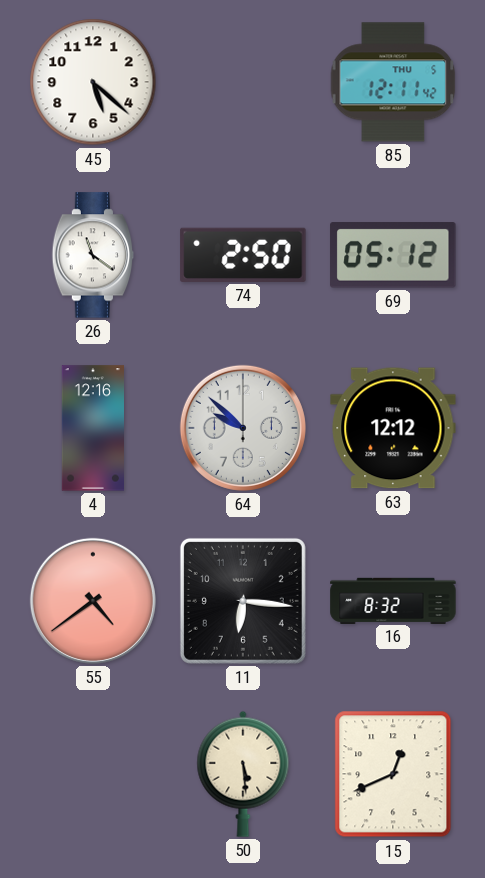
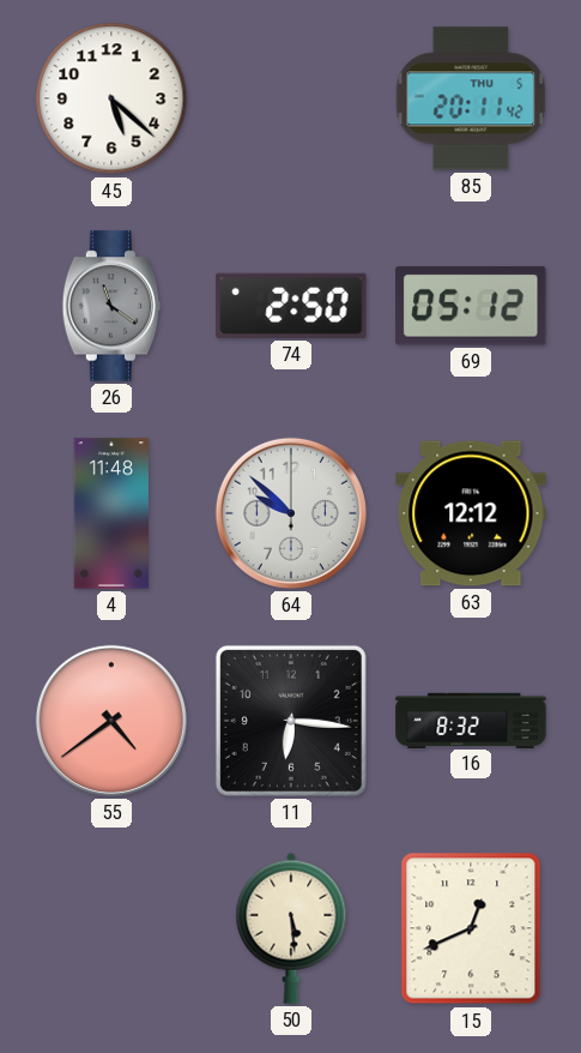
85: 12:11 -> 20:11
26 dial: white -> grey
4: 12:16 -> 11:48
